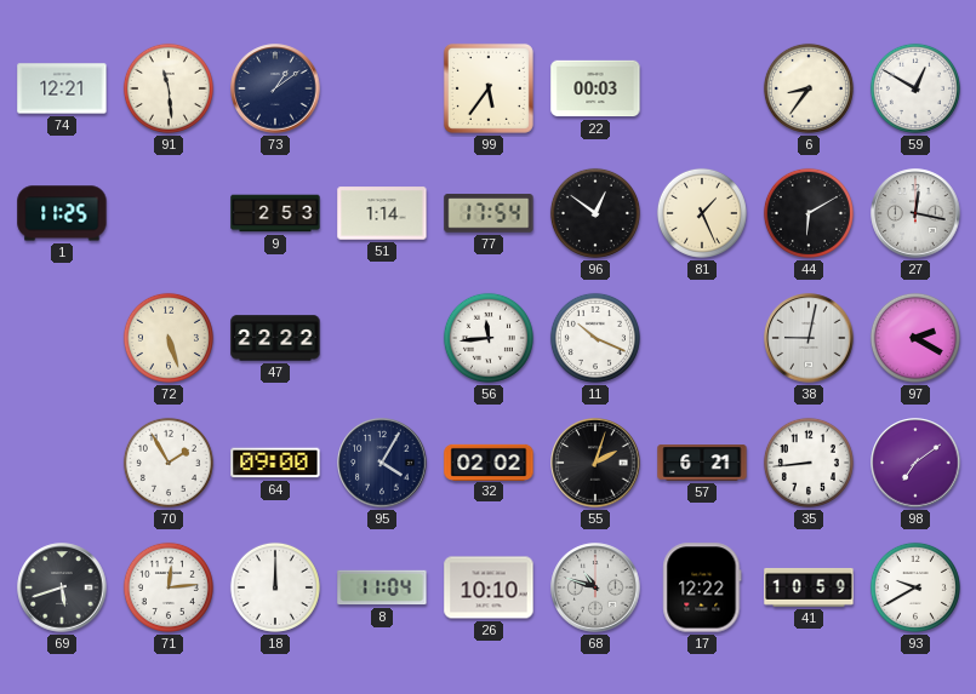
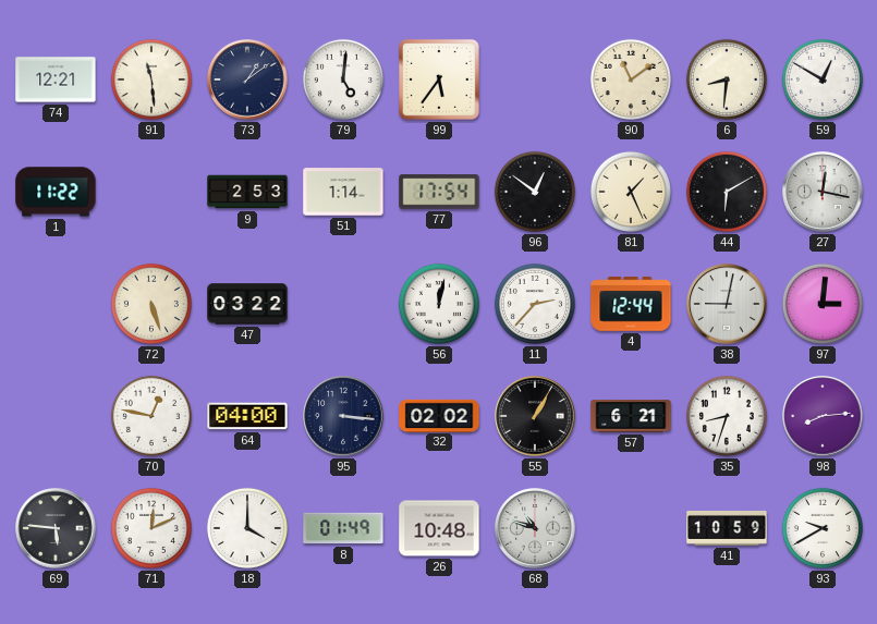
79: none -> 5:01
22: 00:03 -> none
90: none -> 11:09
6: 8:36 -> 8:31
1: 11:25 -> 11:22
47: 22:22 -> 03:22
56: 11:44 -> 12:02
11: 10:19 -> 2:37
4: none -> 12:44
97: 2:20 -> 3:01
70: 1:55 -> 12:47
64: 09:00 -> 04:00
95: 4:05 -> 3:16
55: 2:03 -> 1:05
35: 8:44 -> 8:33
98: 7:09 -> 8:14
69: 5:42 -> 5:46
71: 12:14 -> 12:11
18: 12:00 -> 4:00
8: 11:04 -> 01:49
26: 10:10 -> 10:48
17: 12:22 -> none
